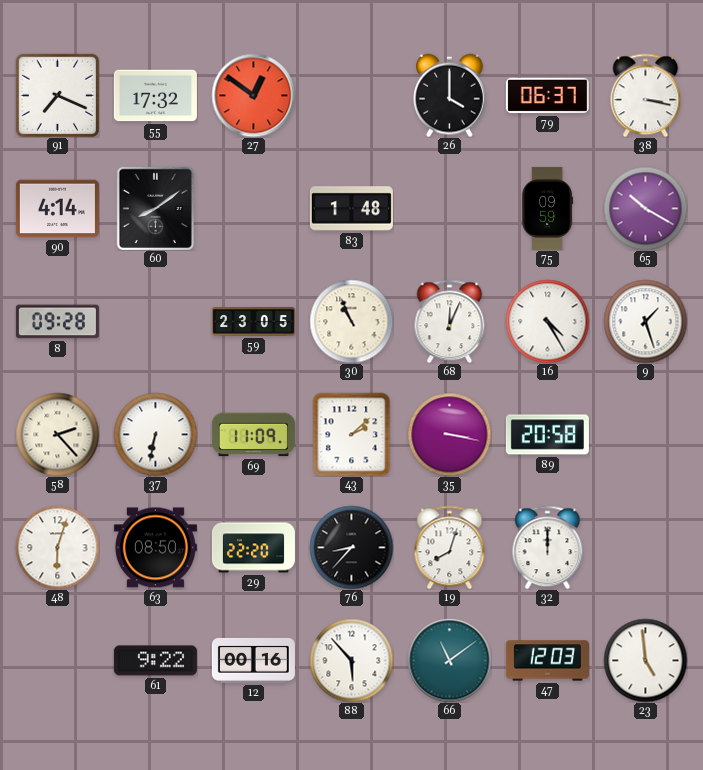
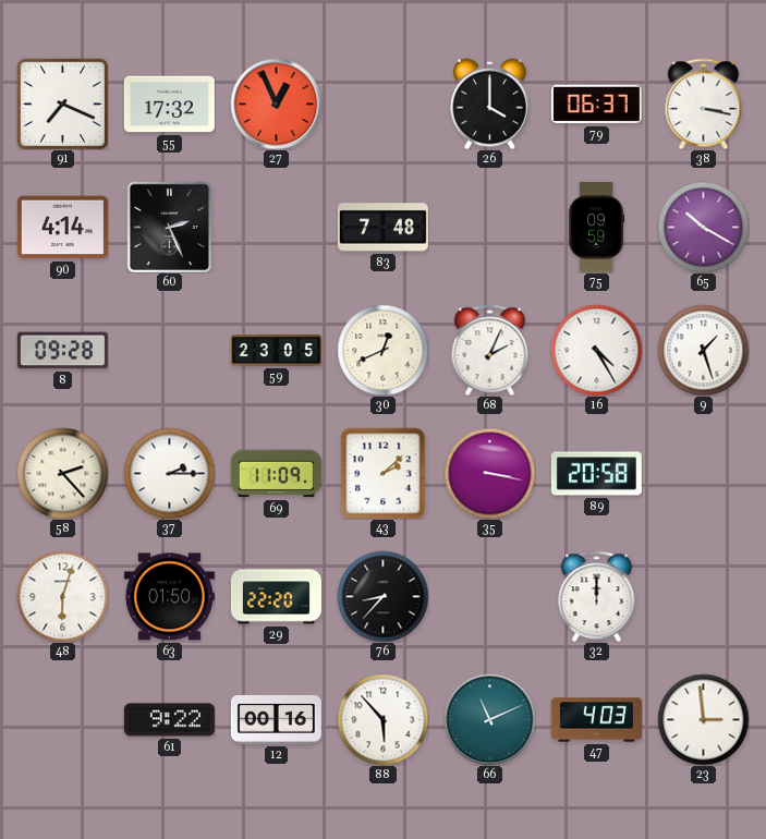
27: 12:51 -> 12:56
60: 8:09 -> 2:26
83: 1:48 -> 7:48
30: 10:56 -> 12:41
68: 12:04 -> 2:04
37: 6:32 -> 2:15
63: 08:50 -> 01:50
19: 8:03 -> none
66: 11:09 -> 11:11
47: 12:03 -> 4:03
23: 4:59 -> 2:59
